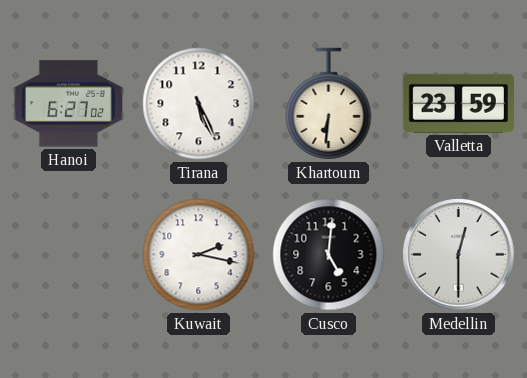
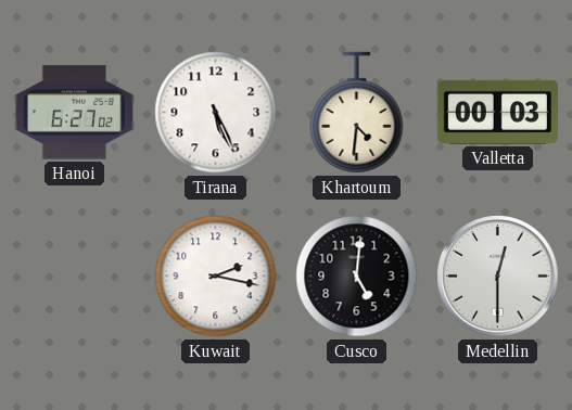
Khartoum: 6:31 -> 4:31
Valletta: 23:59 -> 00:03
